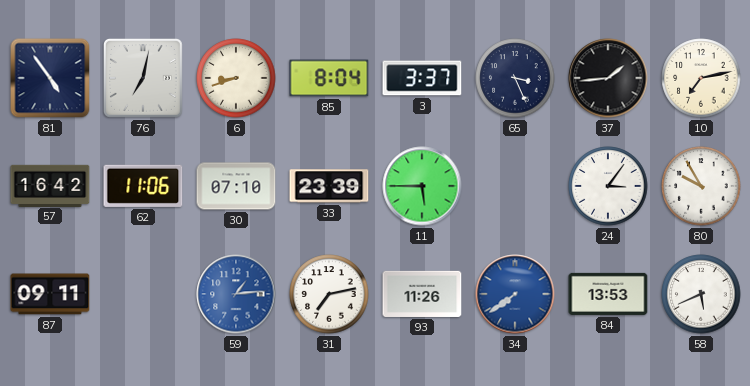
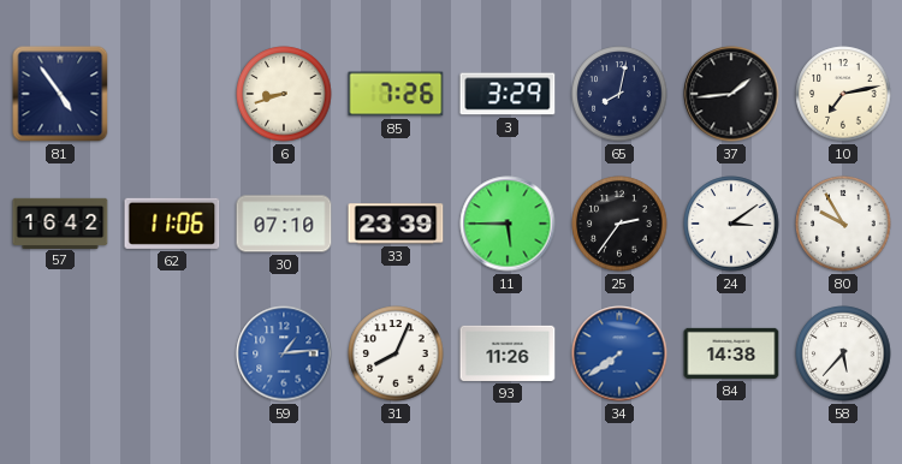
76: 7:02 -> none
85: 8:04 -> 7:26
3: 3:37 -> 3:29
65: 3:26 -> 8:02
25: none -> 2:36
24: 3:06 -> 3:09
87: 09:11 -> none
31: 7:13 -> 8:04
84: 13:53 -> 14:38
58: 5:41 -> 5:37
